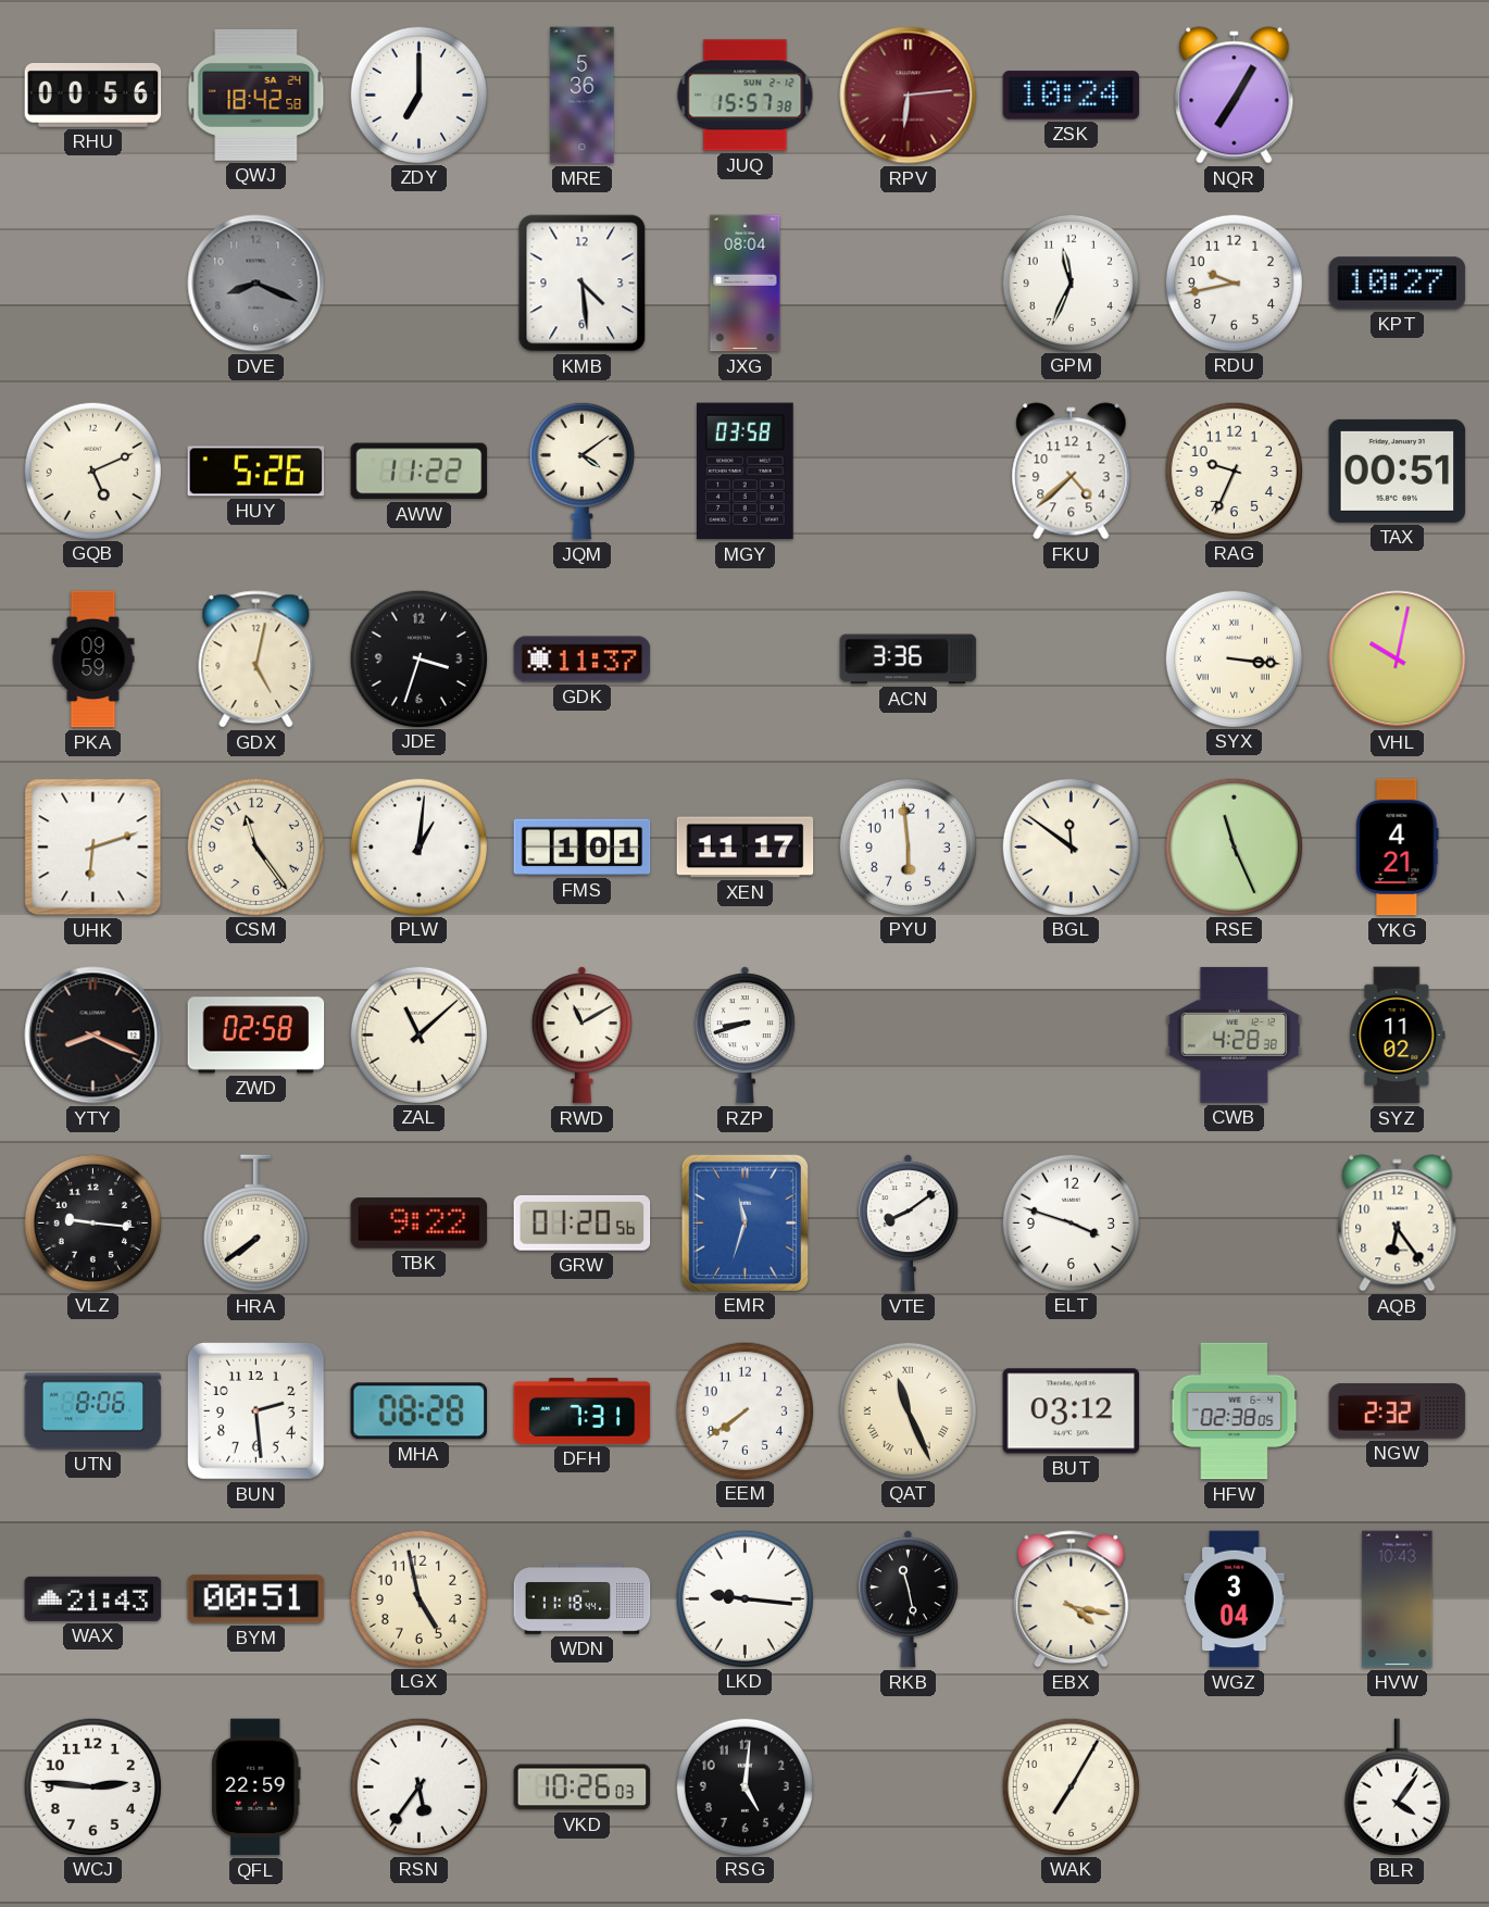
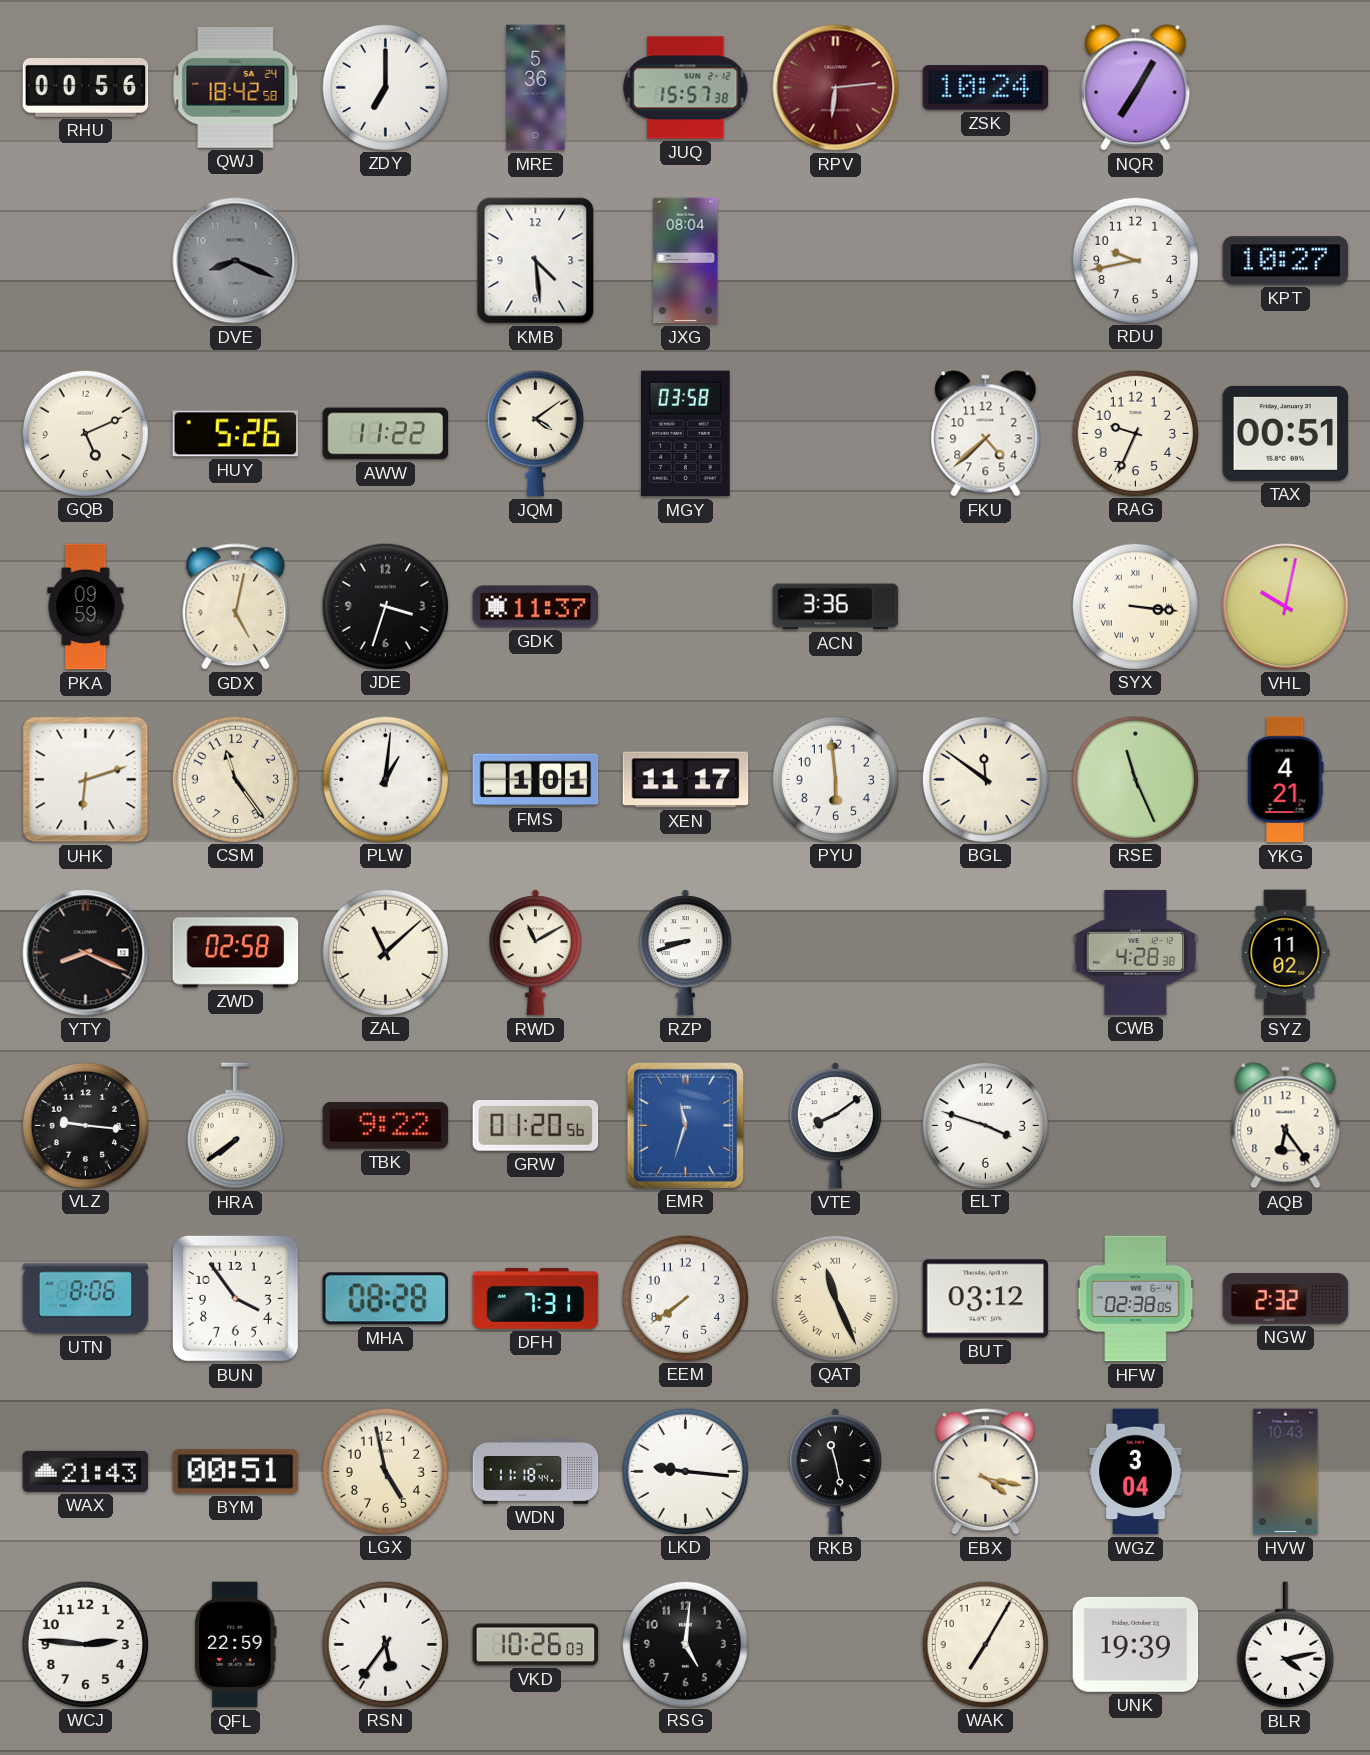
GPM: 11:34 -> none
BUN: 2:29 -> 3:54
UNK: none -> 19:39
BLR: 4:06 -> 4:13
